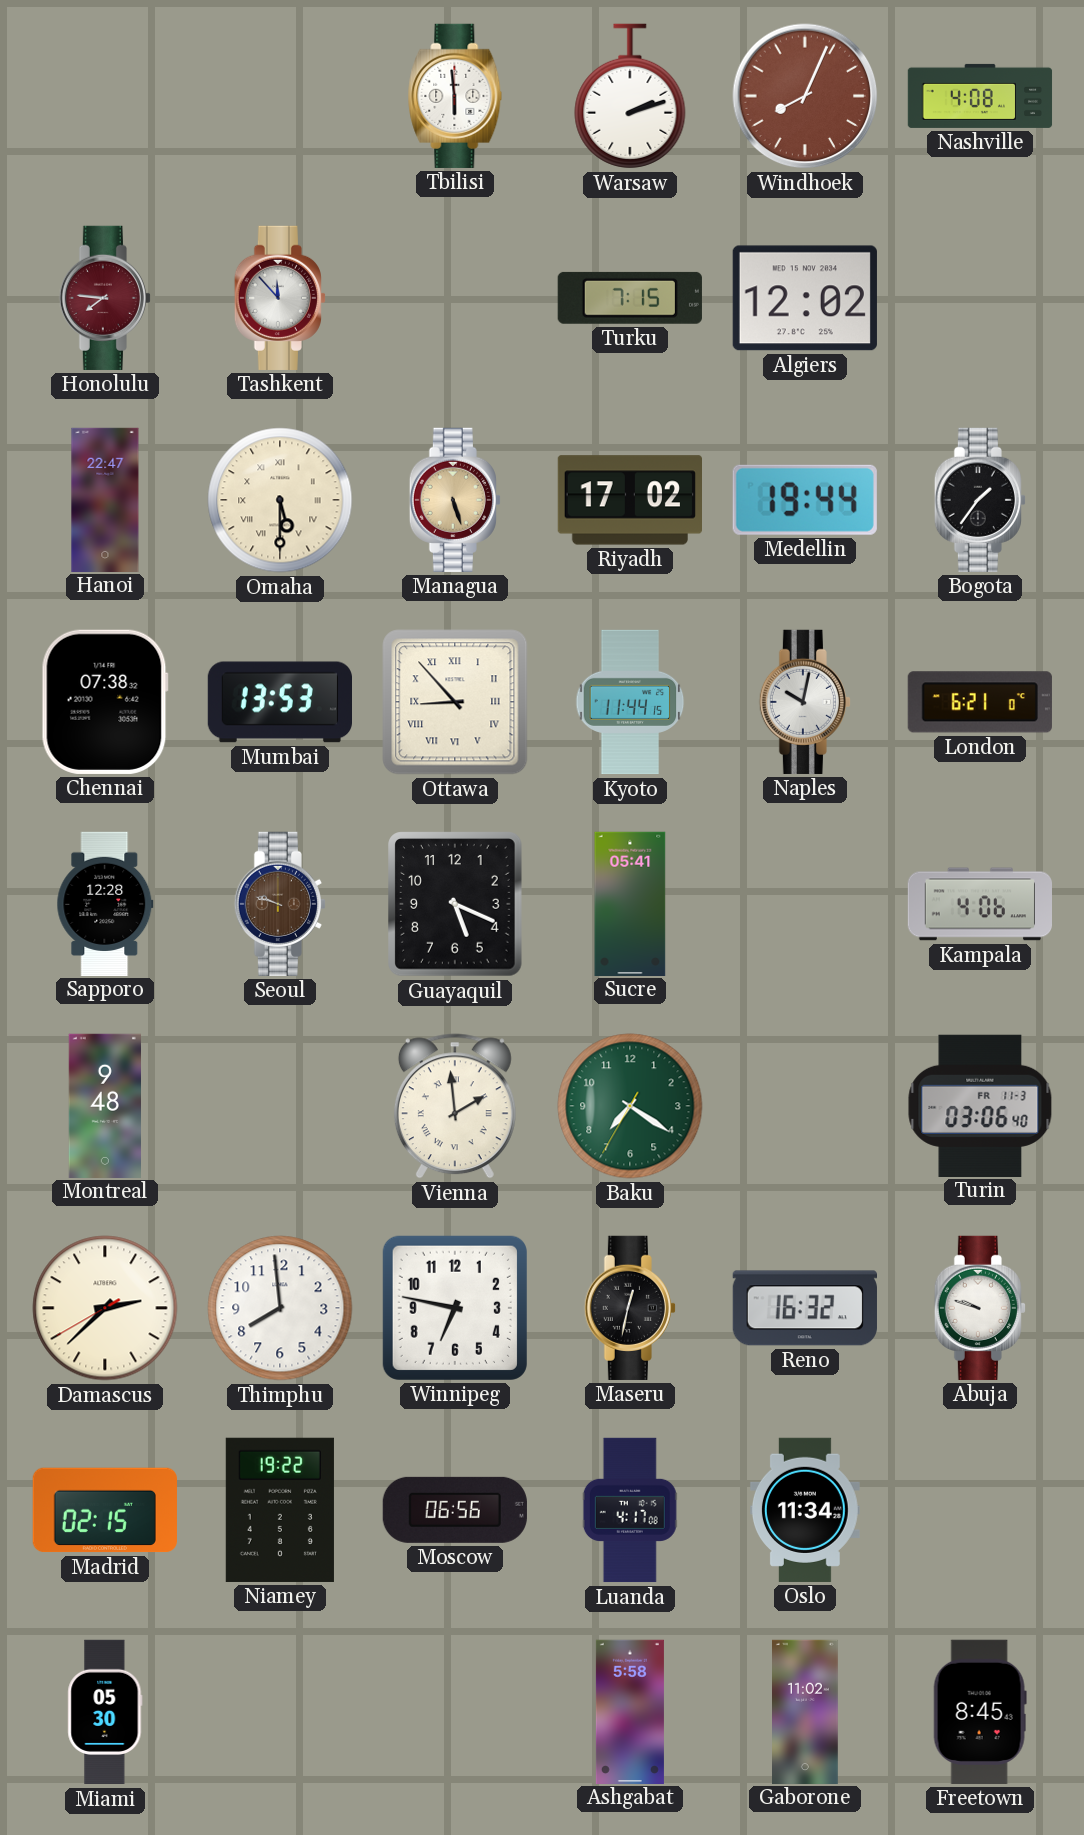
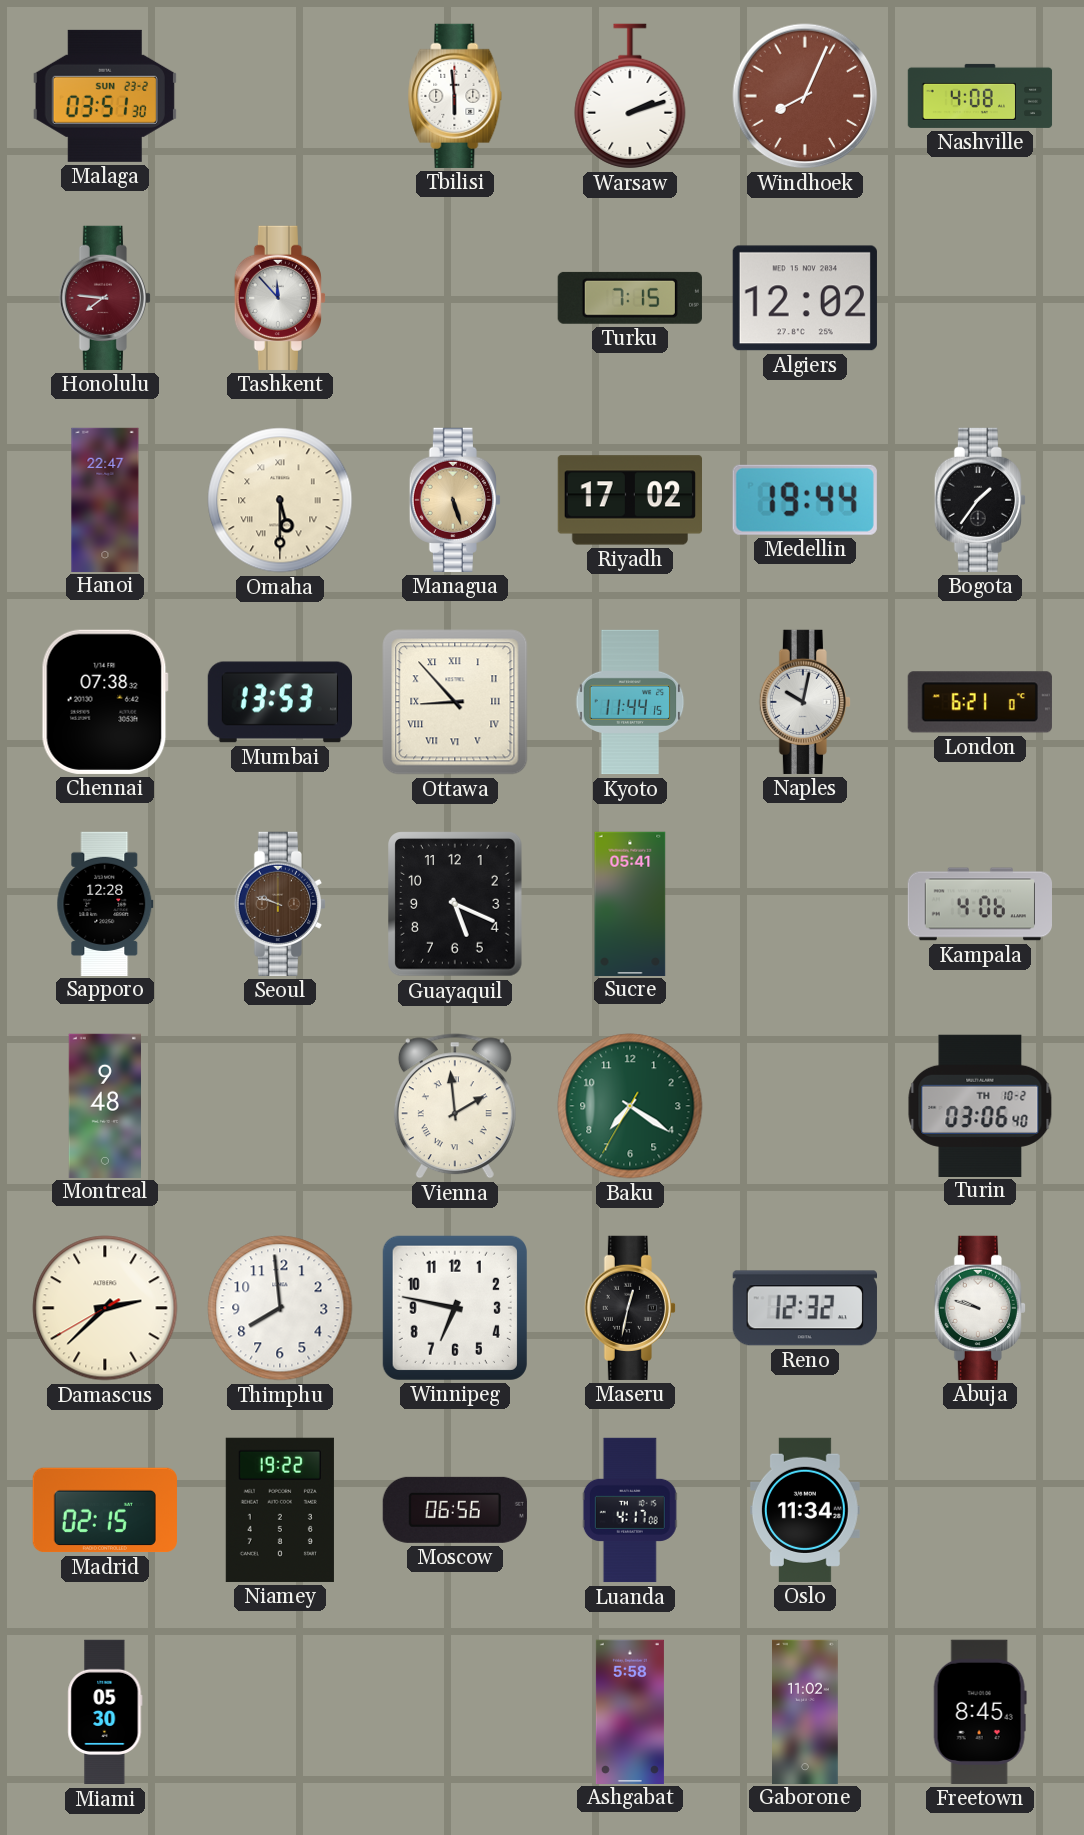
Malaga: none -> 03:51
Turin date: FR 11-3 -> TH 10-2
Reno: 16:32 -> 12:32
